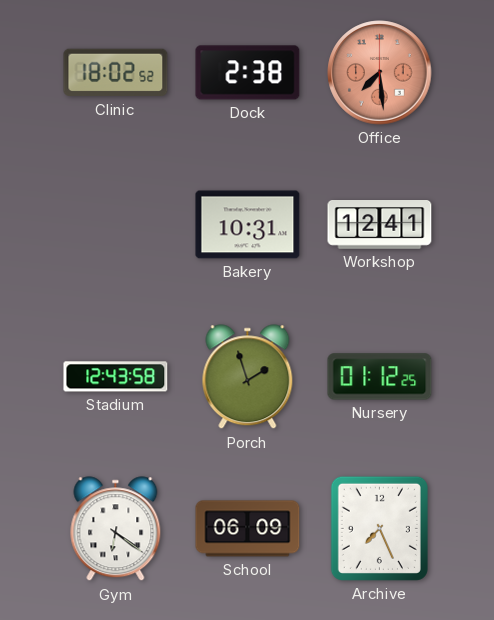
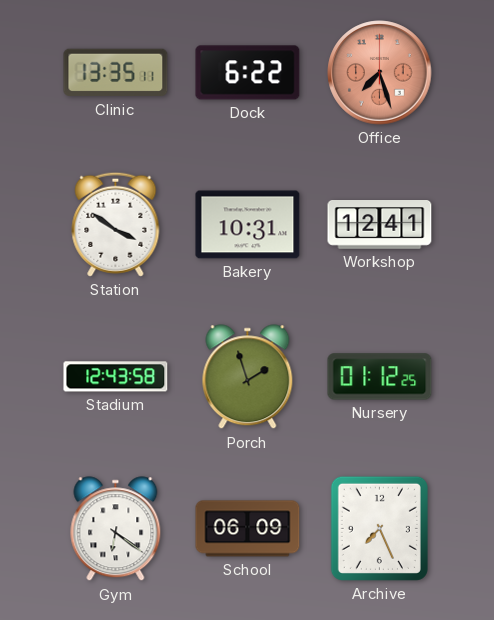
Clinic: 18:02 -> 13:35
Dock: 2:38 -> 6:22
Office: 7:29 -> 7:27
Station: none -> 3:51
